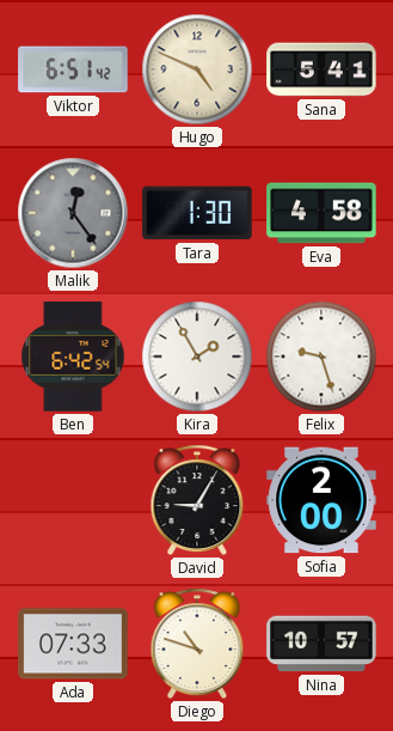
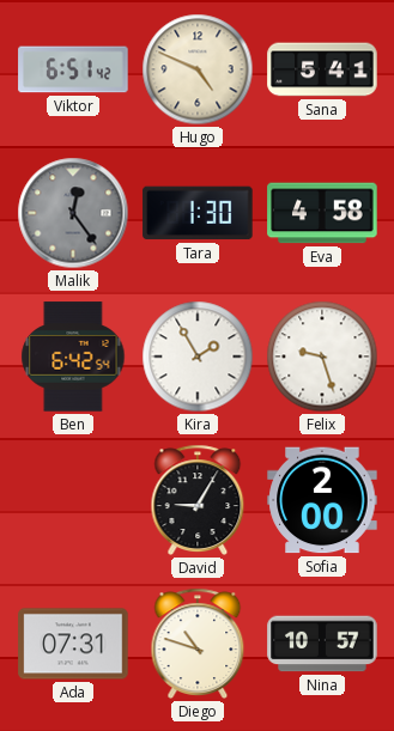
Ada: 07:33 -> 07:31
